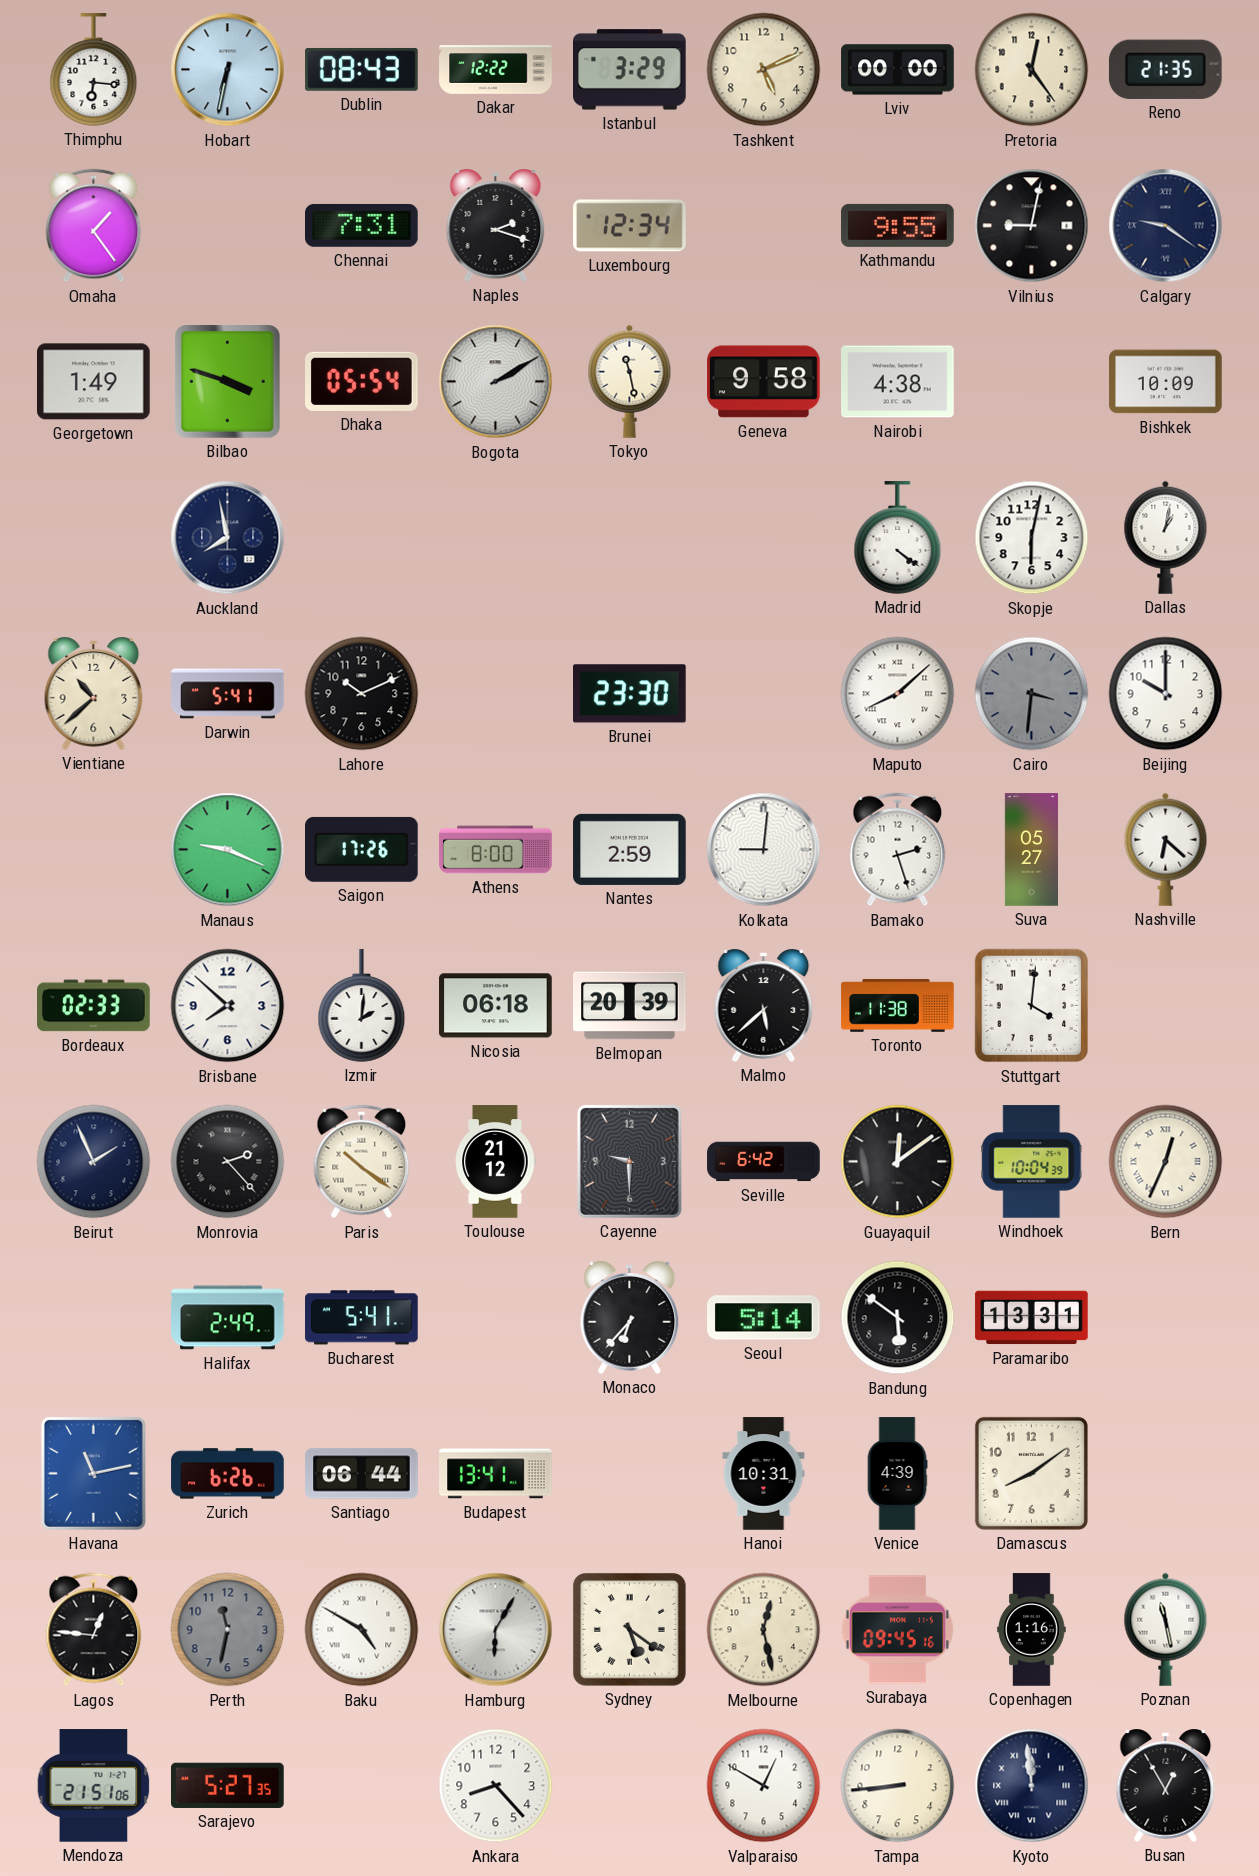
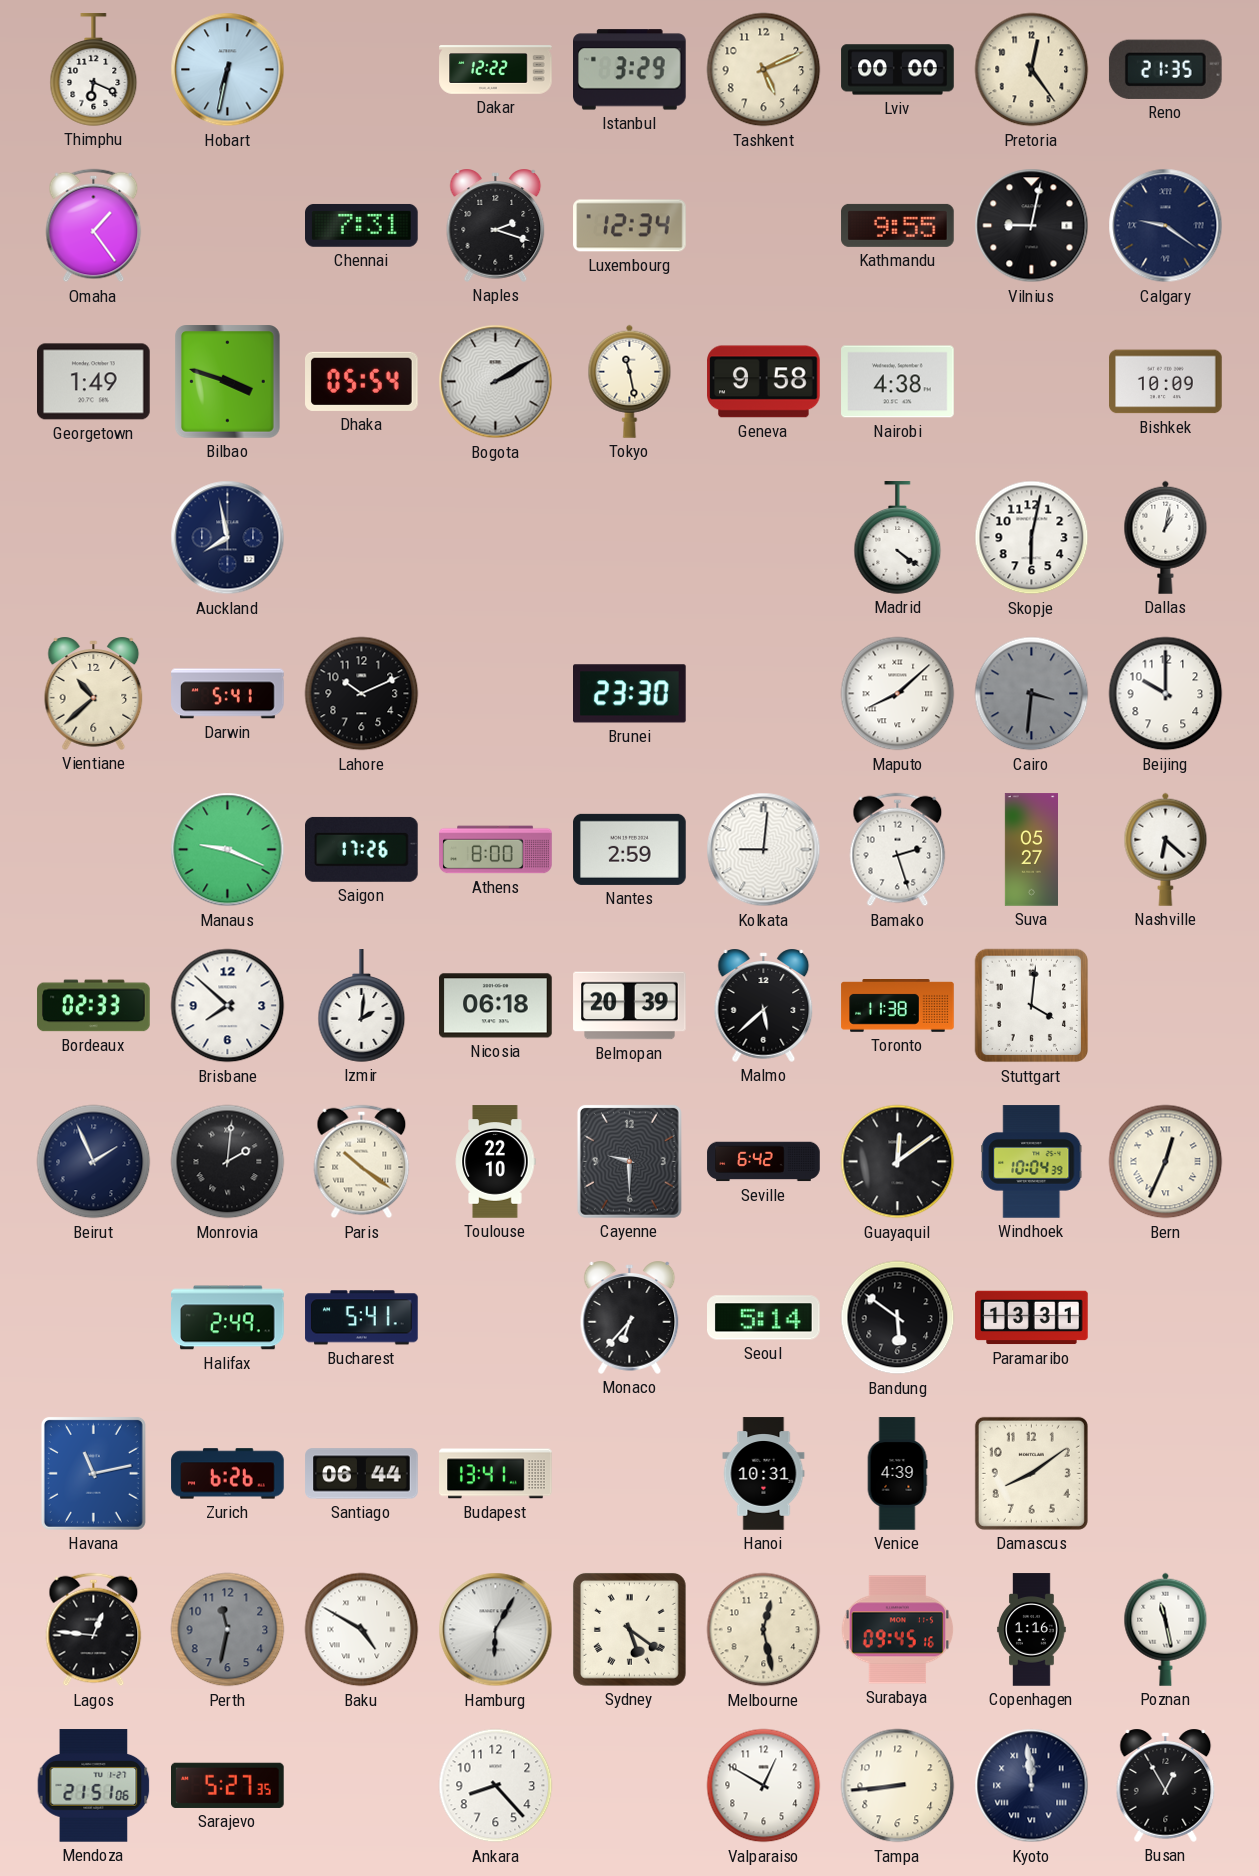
Thimphu: 6:16 -> 6:19
Dublin: 08:43 -> none
Monrovia: 2:23 -> 2:01
Toulouse: 21:12 -> 22:10
